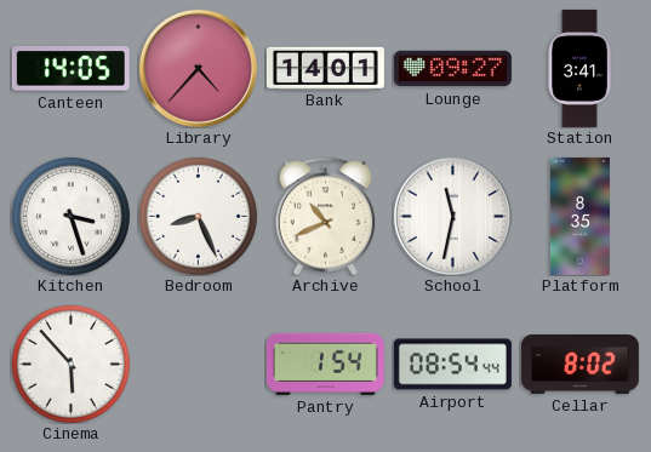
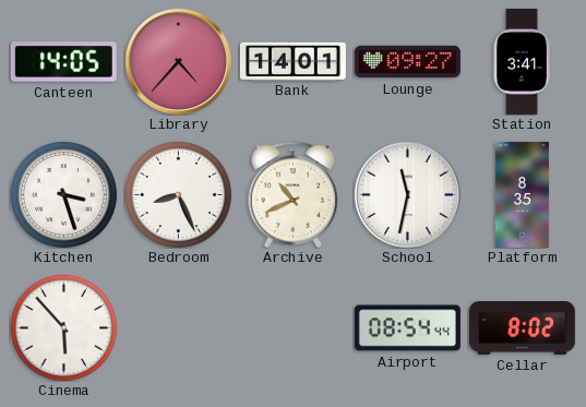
Pantry: 1:54 -> none
